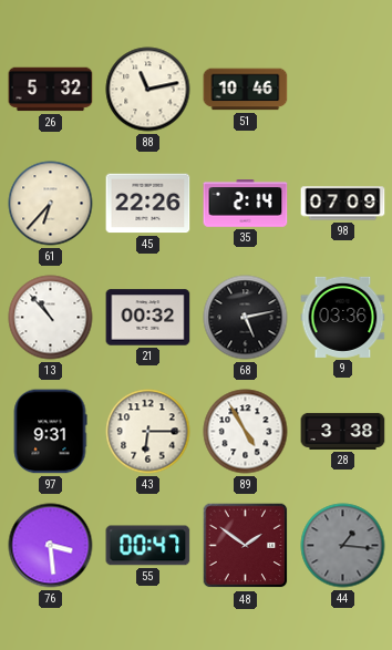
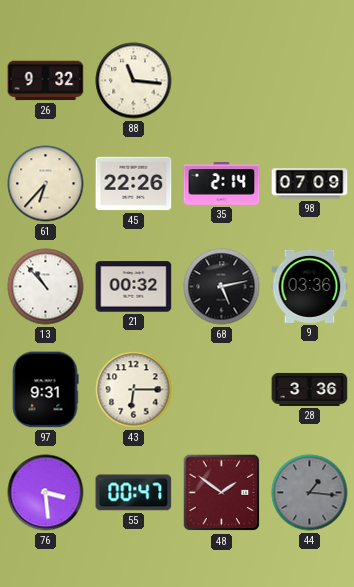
26: 5:32 -> 9:32
88: 11:13 -> 11:16
51: 10:46 -> none
89: 4:55 -> none
28: 3:38 -> 3:36
